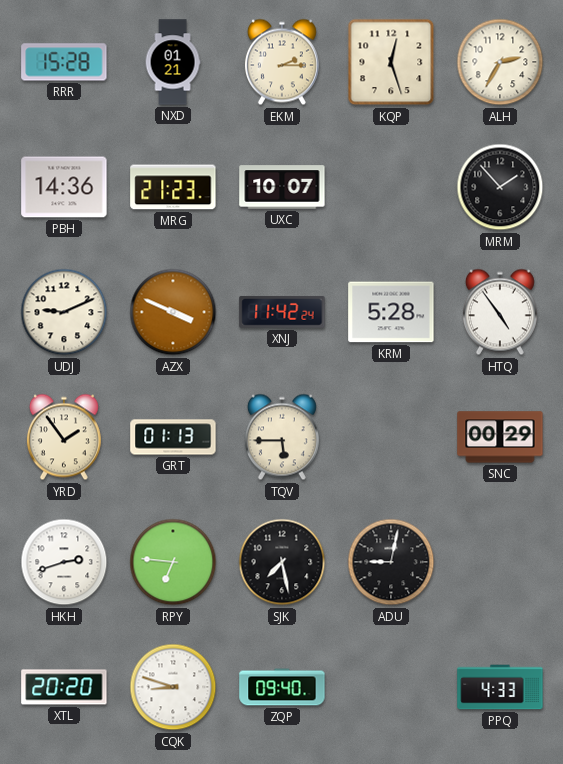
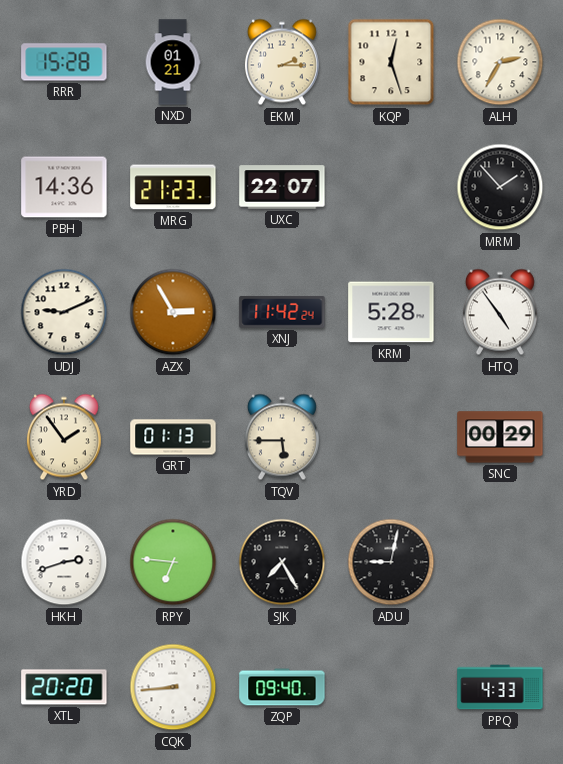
UXC: 10:07 -> 22:07
AZX: 3:49 -> 2:55
SJK: 7:28 -> 7:25
CQK: 8:48 -> 8:44
